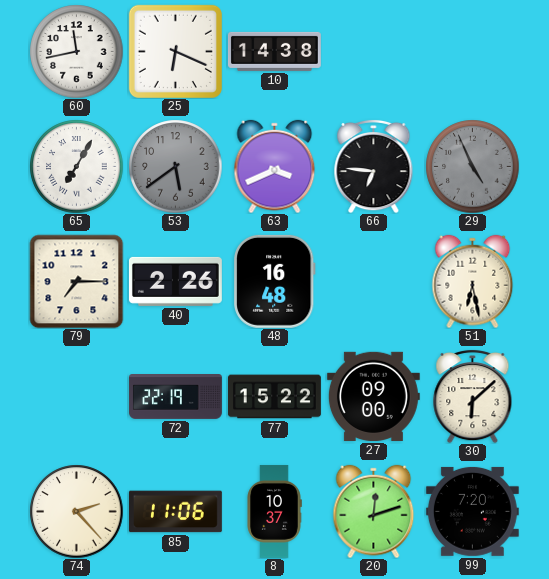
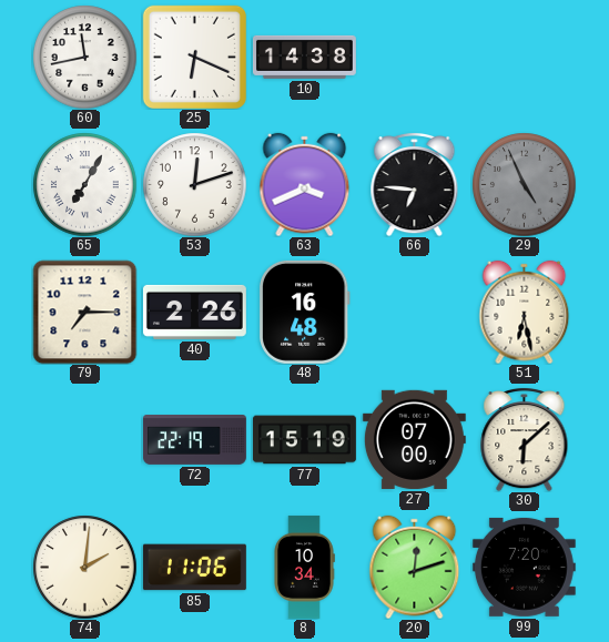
53: 5:39 -> 12:12
53 dial: grey -> white
77: 15:22 -> 15:19
27: 09:00 -> 07:00
74: 2:23 -> 2:01
8: 10:37 -> 10:34
